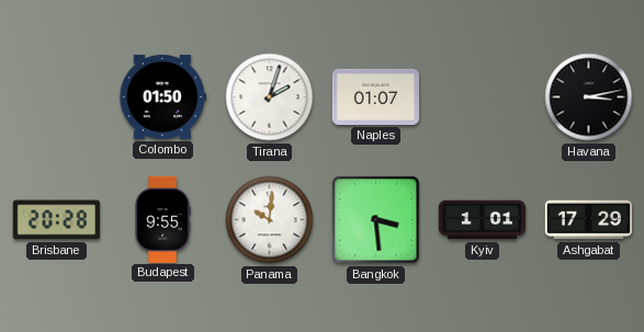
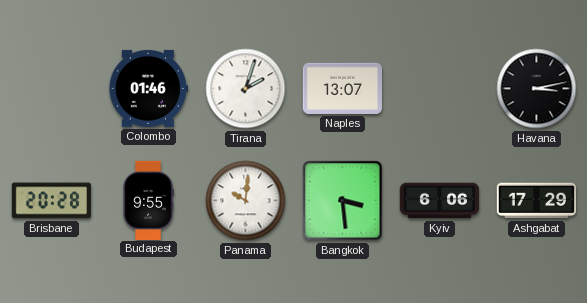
Colombo: 01:50 -> 01:46
Naples: 01:07 -> 13:07
Kyiv: 1:01 -> 6:06
